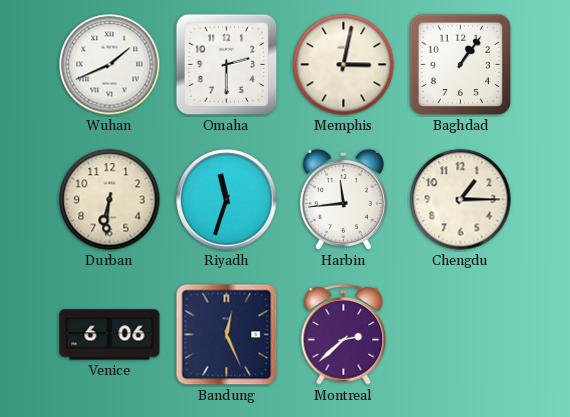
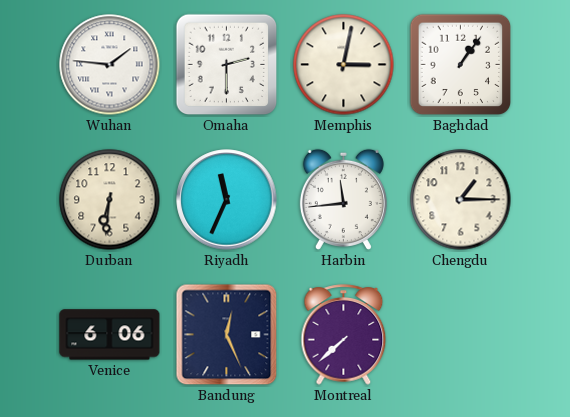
Wuhan: 1:41 -> 1:46
Riyadh: 11:33 -> 11:34
Montreal: 2:38 -> 7:38
